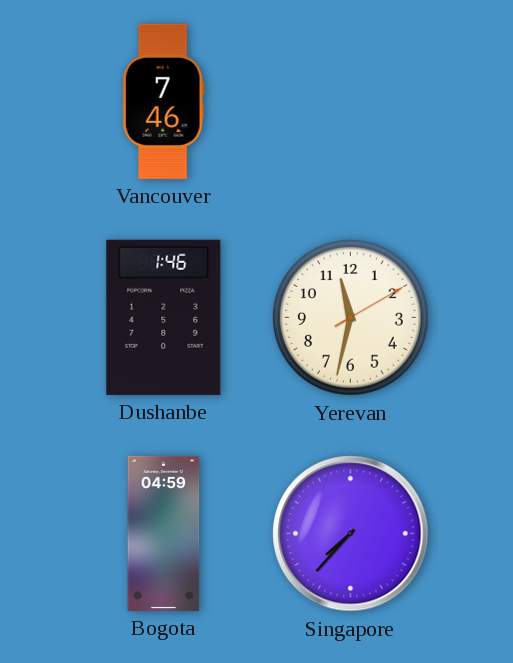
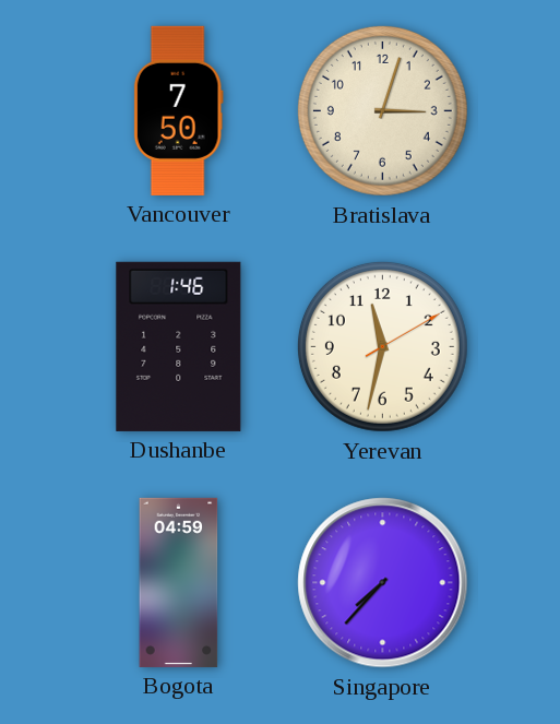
Vancouver: 7:46 -> 7:50
Bratislava: none -> 3:03
